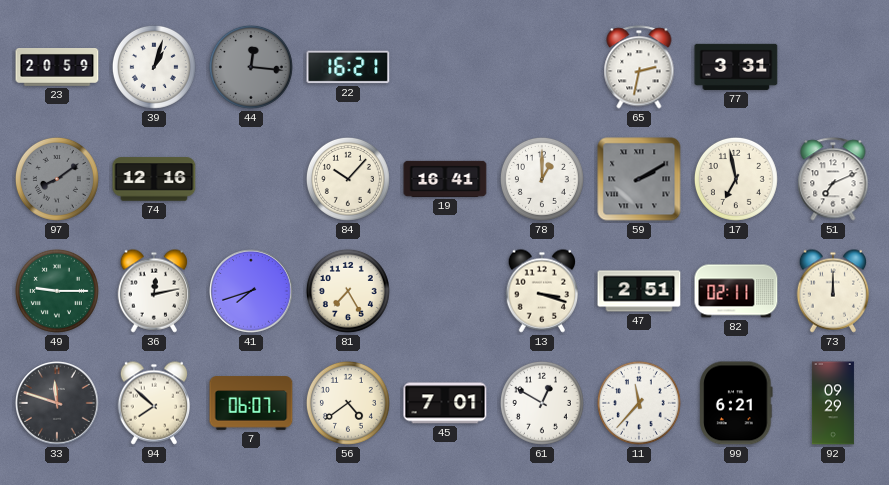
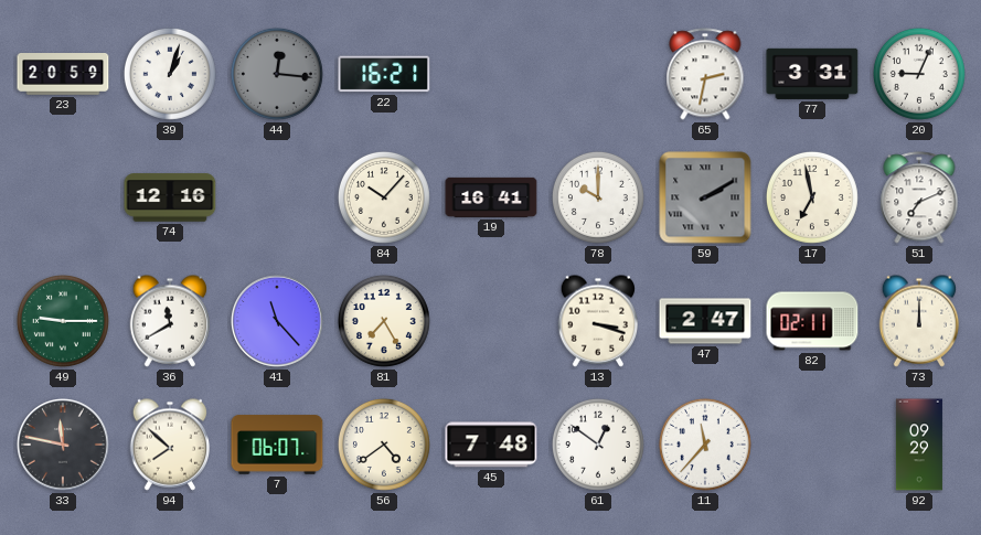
20: none -> 9:04
97: 8:09 -> none
78: 1:00 -> 10:00
36: 12:13 -> 11:40
41: 7:42 -> 11:23
47: 2:51 -> 2:47
33: 11:48 -> 11:47
45: 7:01 -> 7:48
61: 12:50 -> 12:51
99: 6:21 -> none
